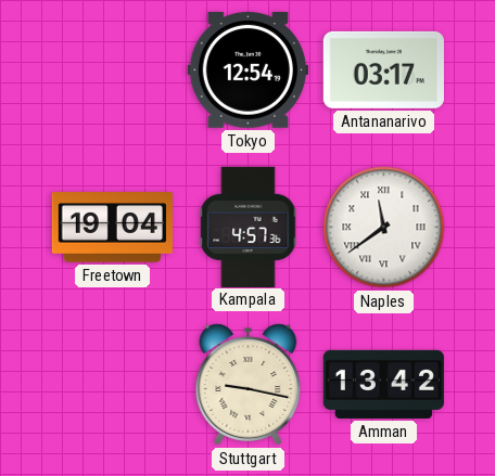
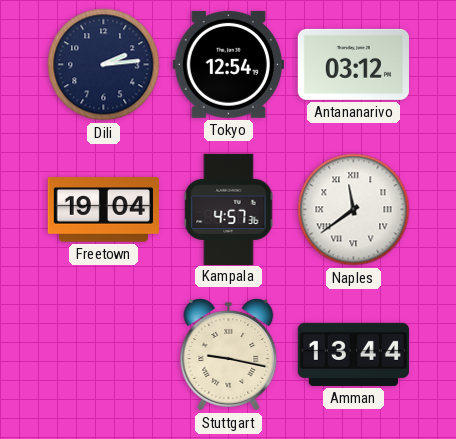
Dili: none -> 2:14
Antananarivo: 03:17 -> 03:12
Amman: 13:42 -> 13:44
